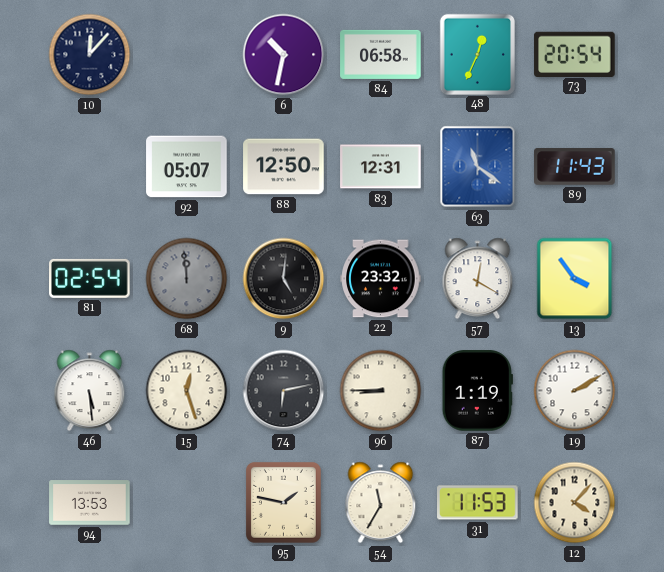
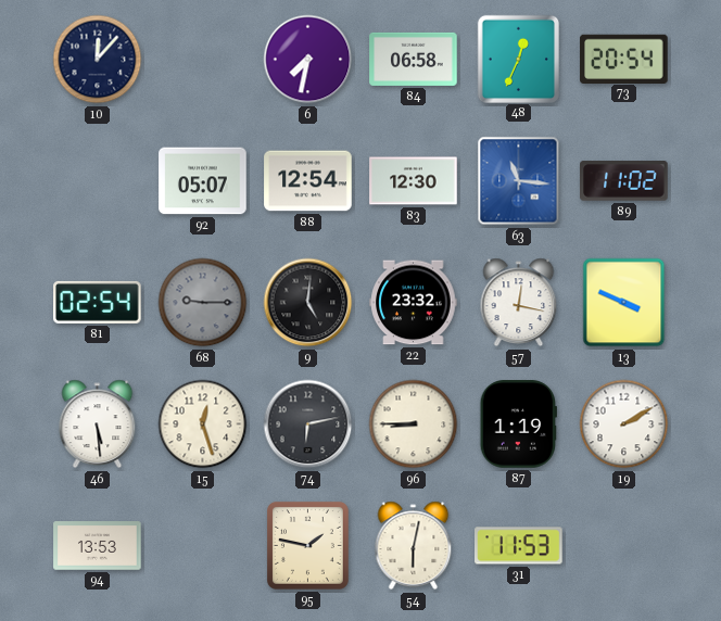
6: 10:32 -> 7:32
88: 12:50 -> 12:54
83: 12:31 -> 12:30
63: 11:21 -> 11:16
89: 11:43 -> 11:02
68: 11:59 -> 9:15
57: 12:20 -> 12:17
13: 3:54 -> 3:49
54: 11:35 -> 6:02
12: 4:07 -> none
